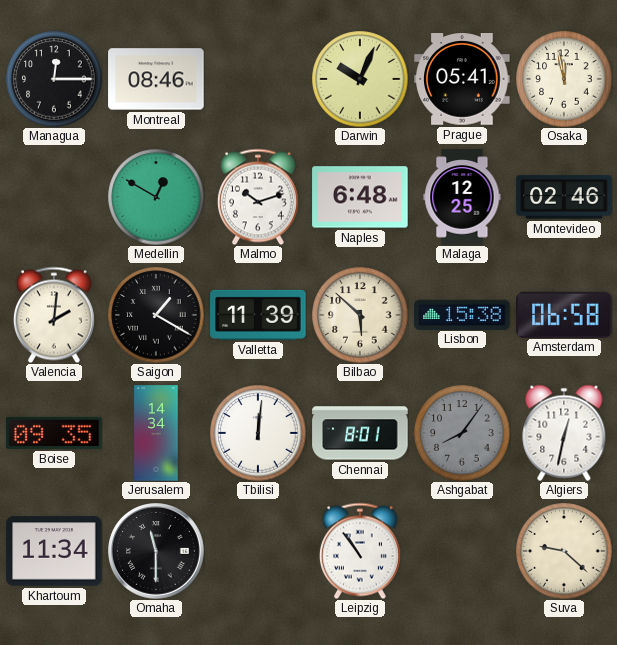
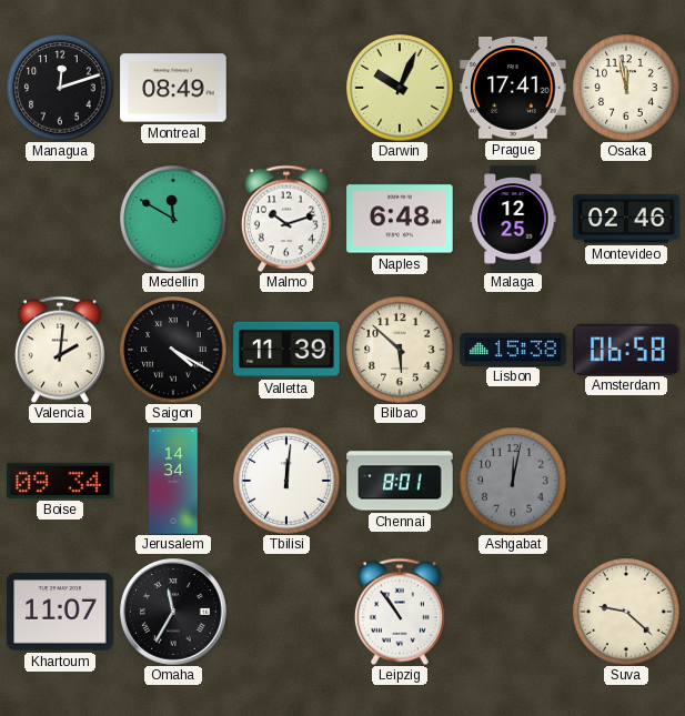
Managua: 12:15 -> 12:12
Montreal: 08:46 -> 08:49
Prague: 05:41 -> 17:41
Medellin: 12:50 -> 11:50
Saigon: 1:20 -> 4:20
Boise: 09:35 -> 09:34
Ashgabat: 8:06 -> 12:02
Algiers: 12:32 -> none
Khartoum: 11:34 -> 11:07
Omaha: 11:30 -> 11:35
